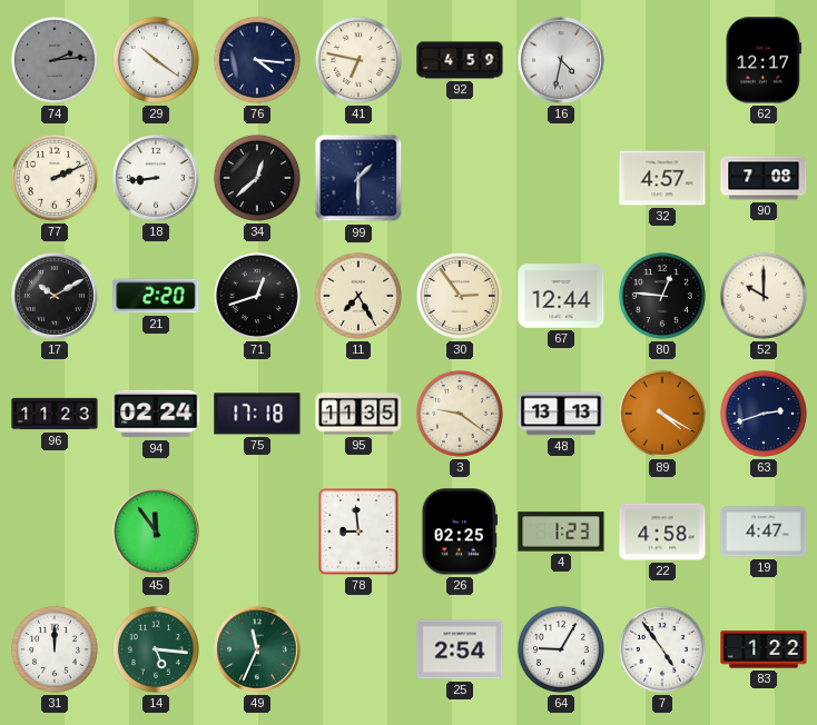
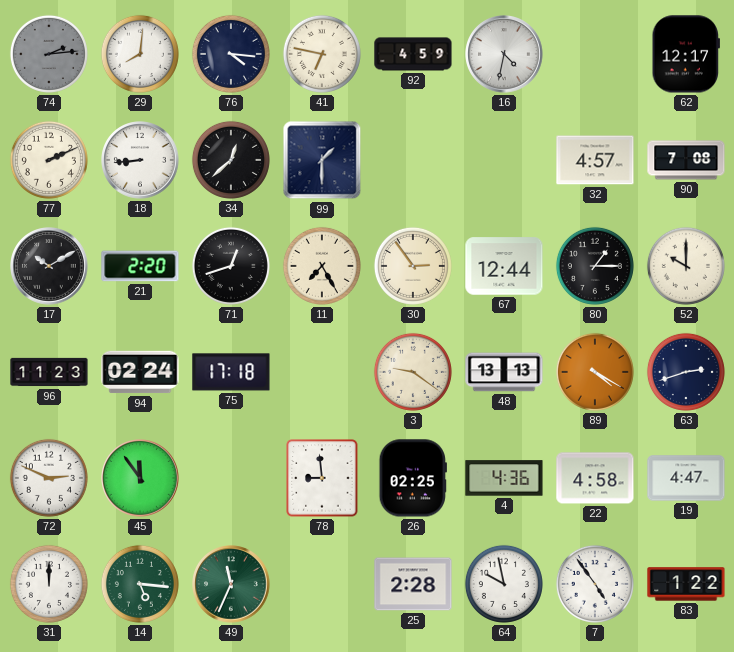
29: 10:21 -> 8:01
80: 12:46 -> 1:15
95: 11:35 -> none
72: none -> 2:49
4: 1:23 -> 4:36
25: 2:54 -> 2:28
64: 9:05 -> 9:58
